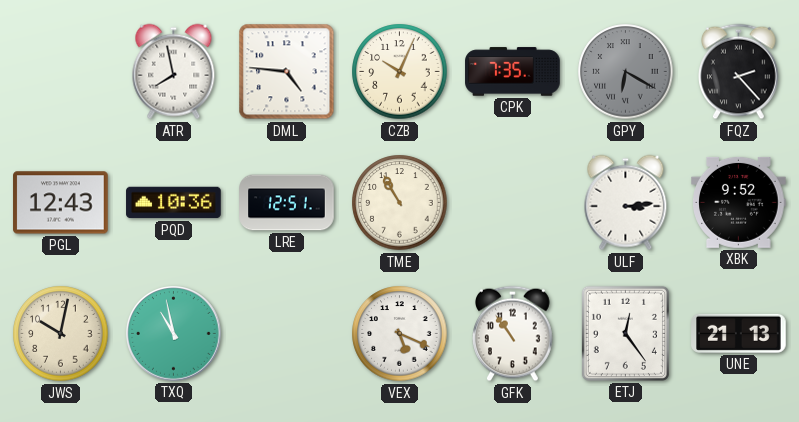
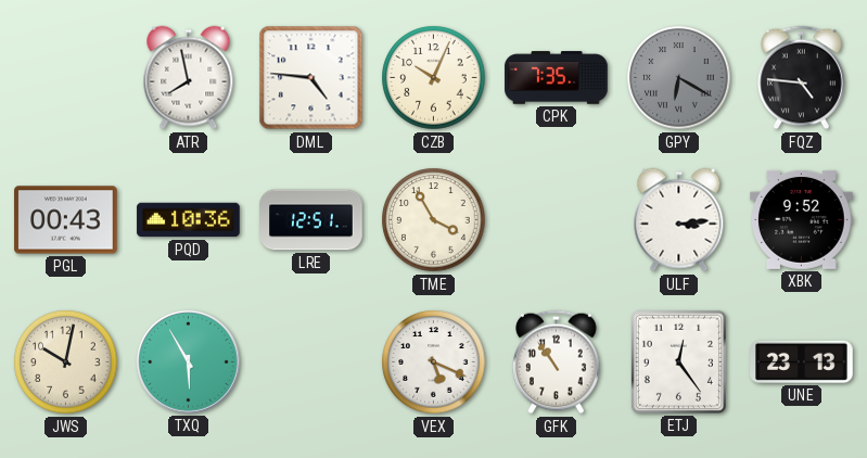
FQZ: 2:23 -> 4:46
PGL: 12:43 -> 00:43
TME: 10:55 -> 3:55
TXQ: 10:58 -> 5:55
UNE: 21:13 -> 23:13
